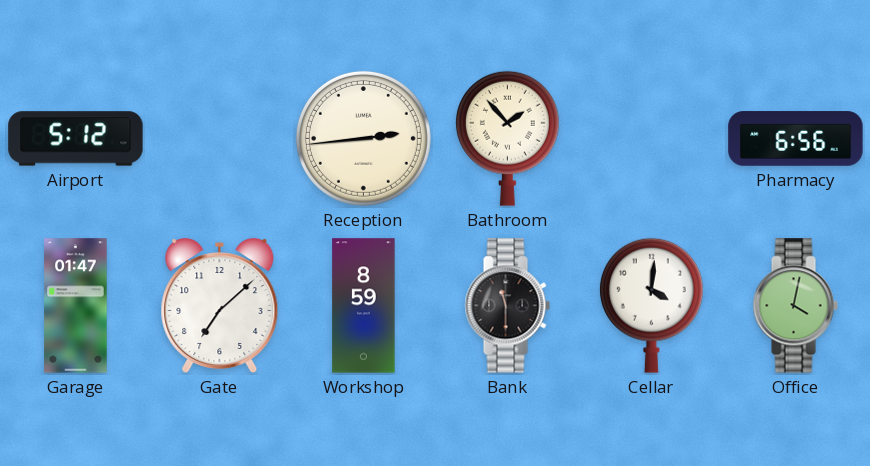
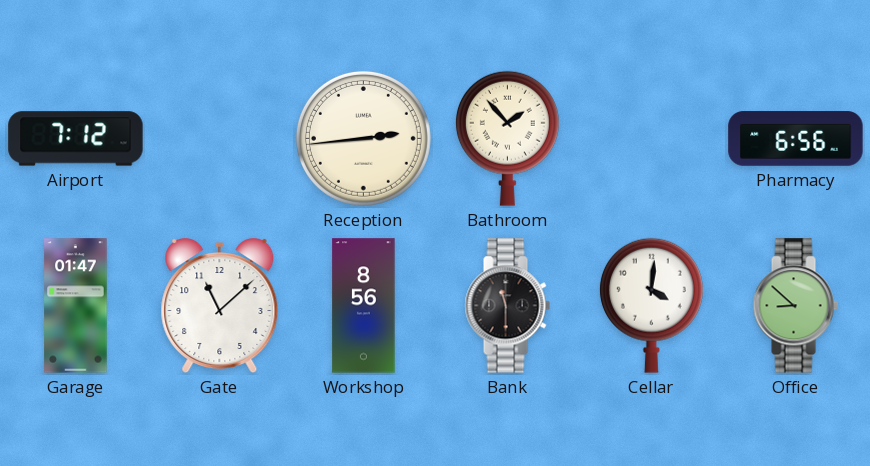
Airport: 5:12 -> 7:12
Gate: 7:08 -> 11:08
Workshop: 8:59 -> 8:56
Office: 4:02 -> 8:52
